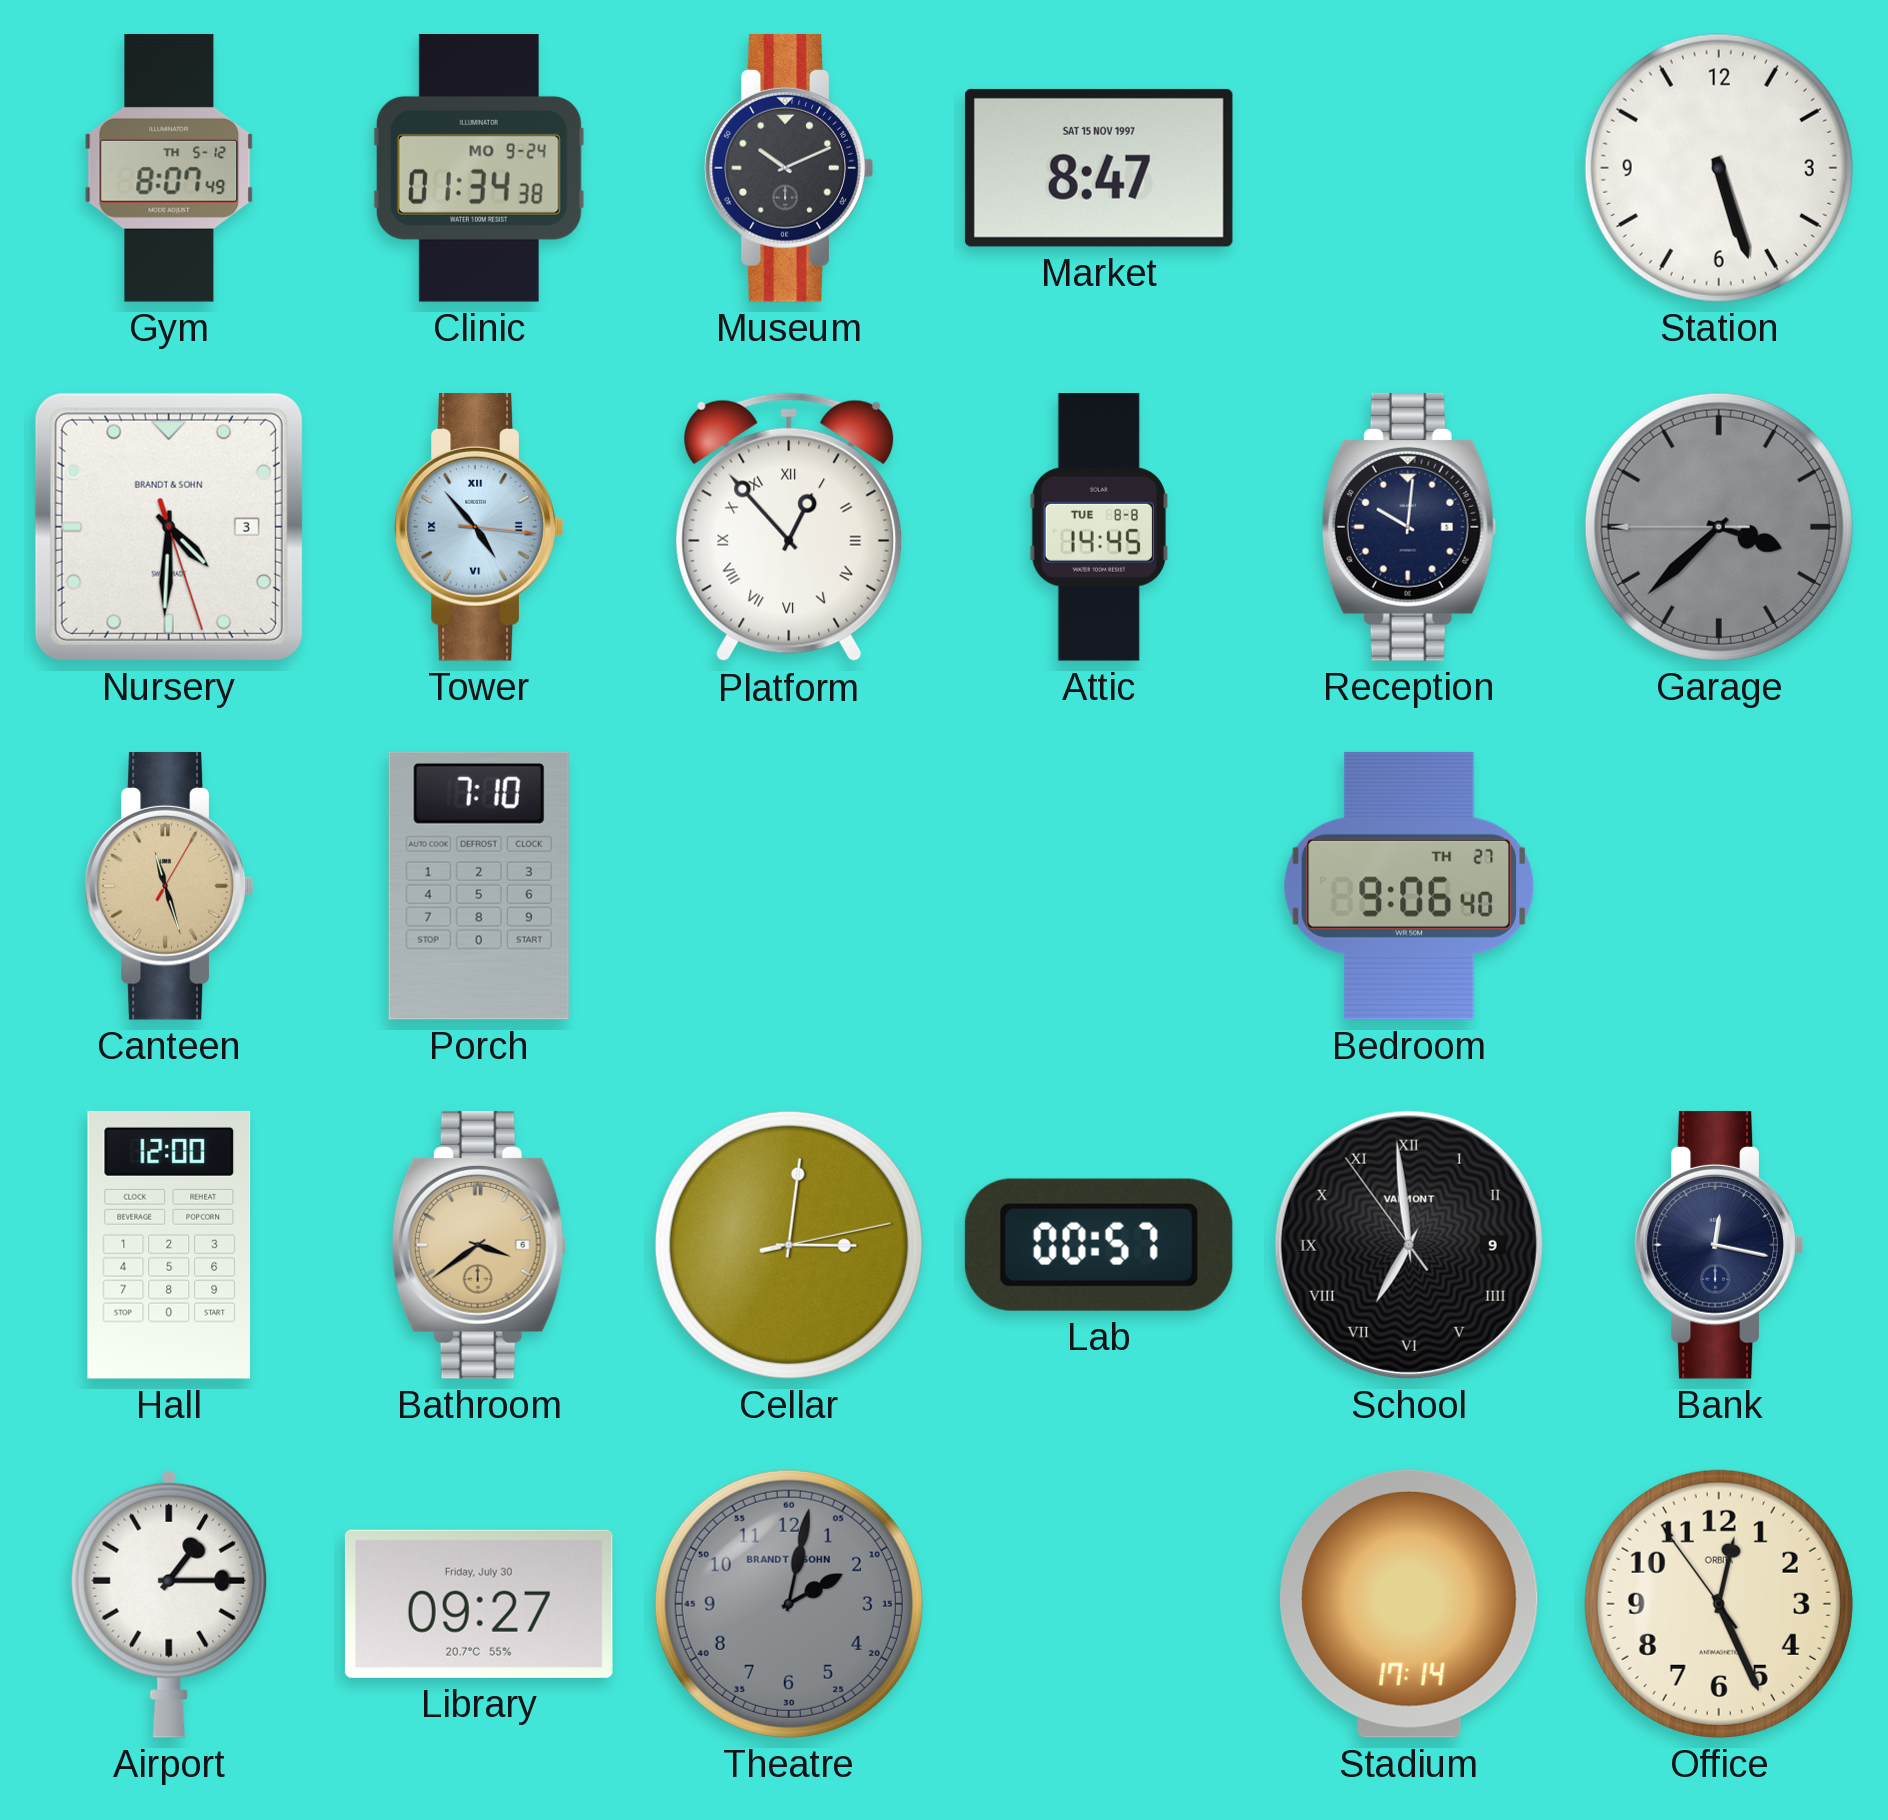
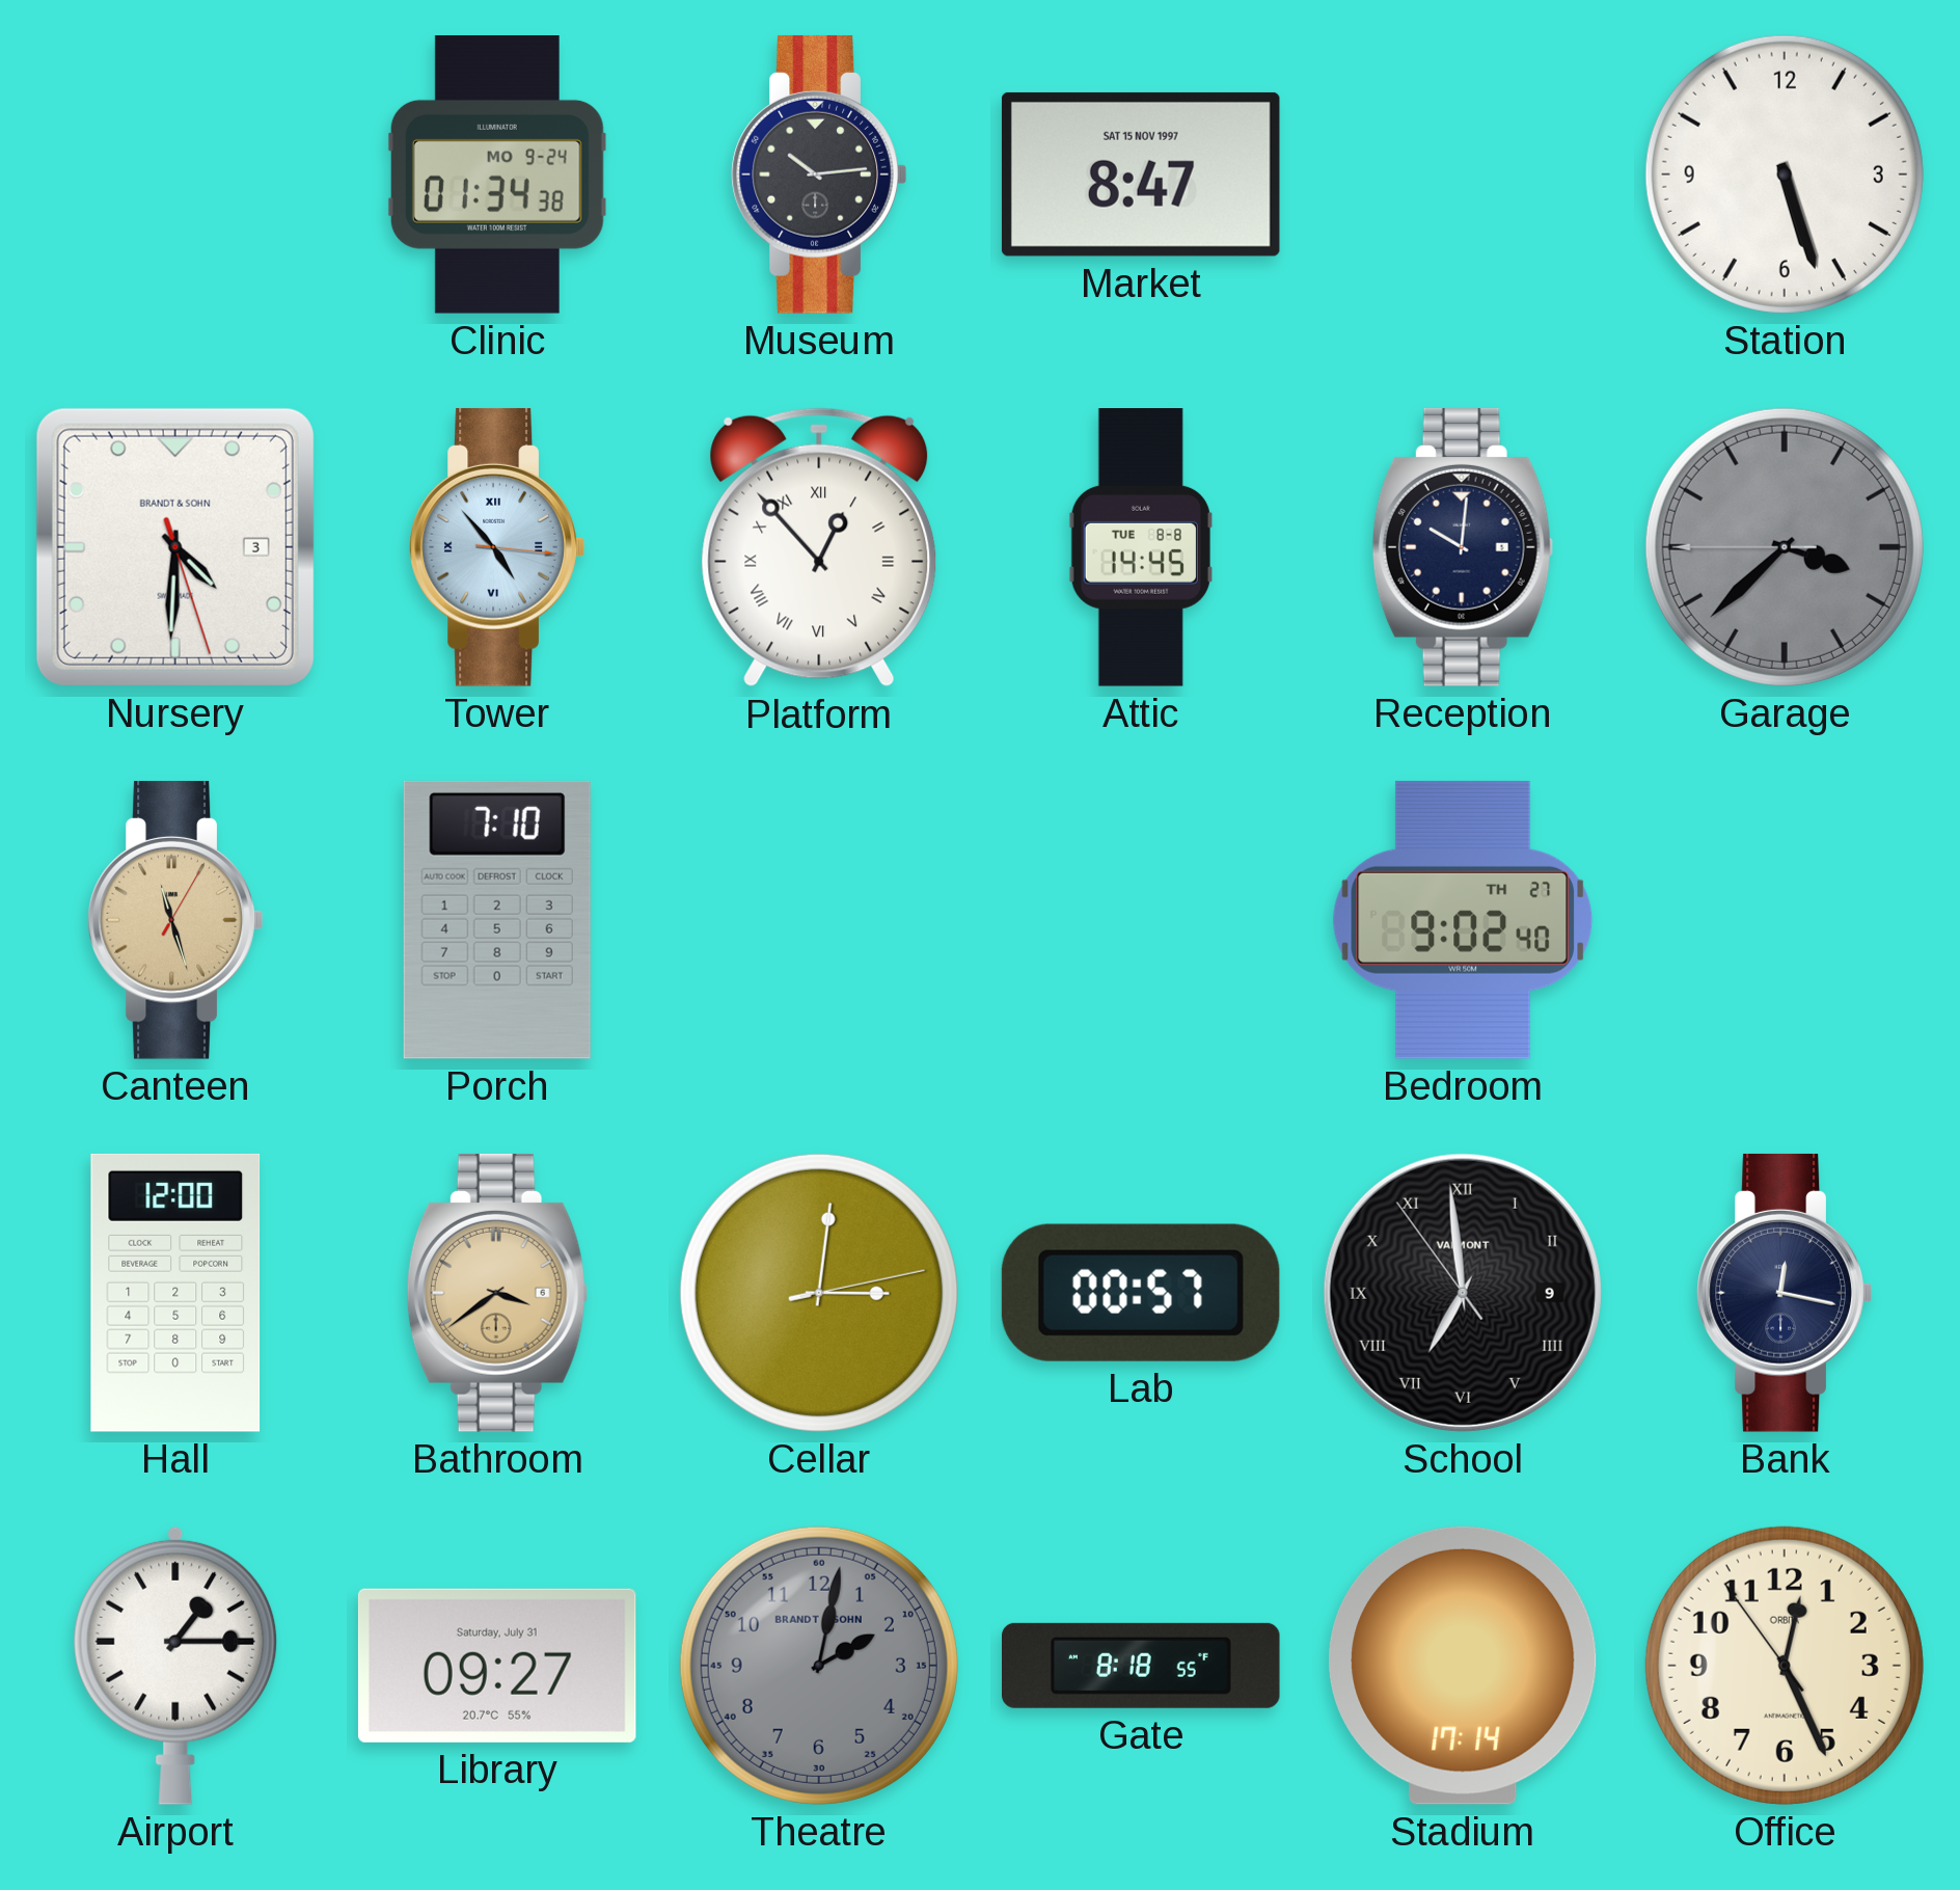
Gym: 8:07 -> none
Museum: 10:11 -> 10:14
Bedroom: 9:06 -> 9:02
Library date: Friday, July 30 -> Saturday, July 31
Gate: none -> 8:18
